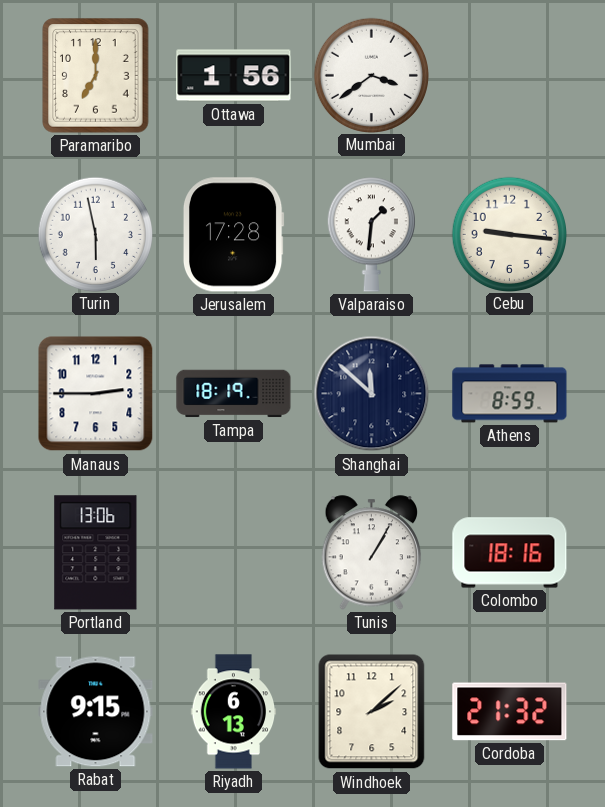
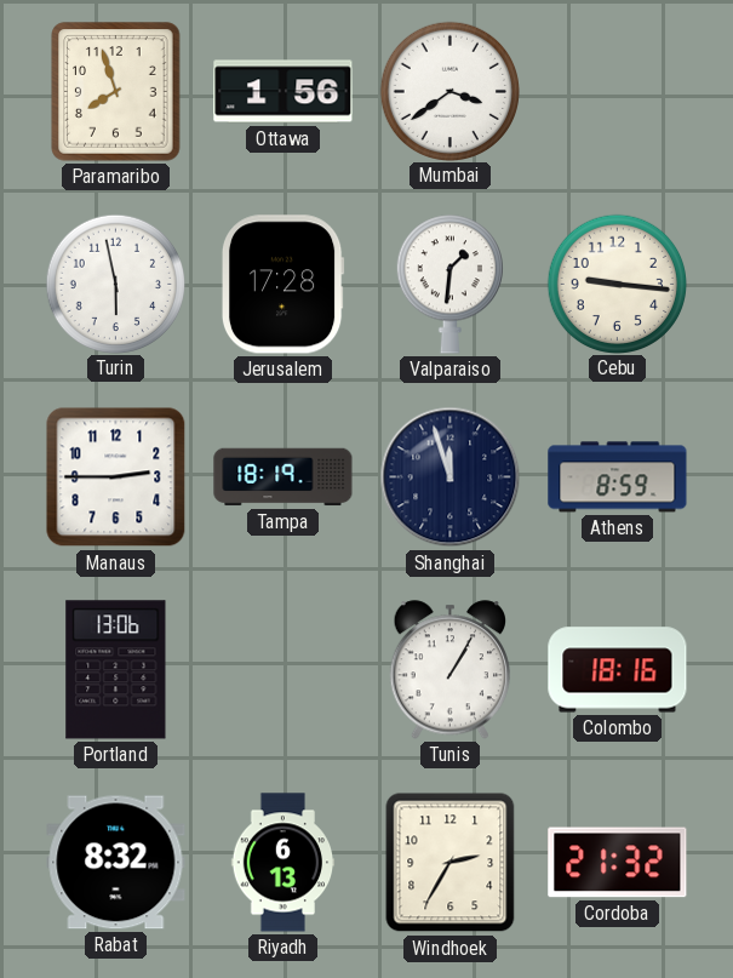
Paramaribo: 7:00 -> 7:57
Shanghai: 11:52 -> 11:57
Rabat: 9:15 -> 8:32
Windhoek: 2:08 -> 2:35
